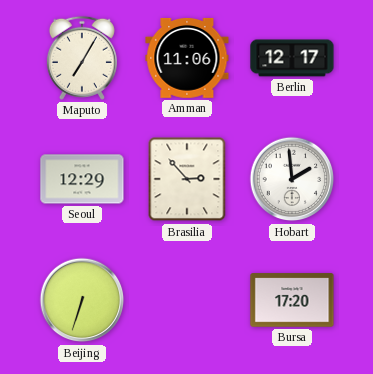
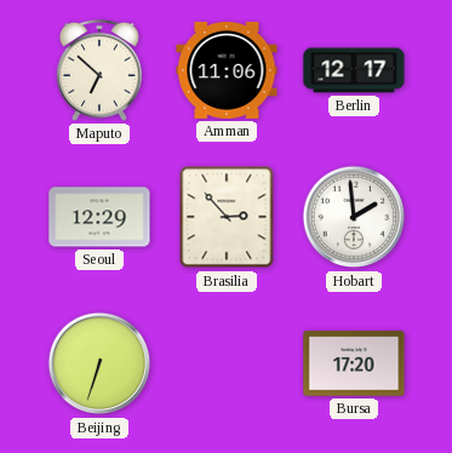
Maputo: 7:05 -> 6:52
